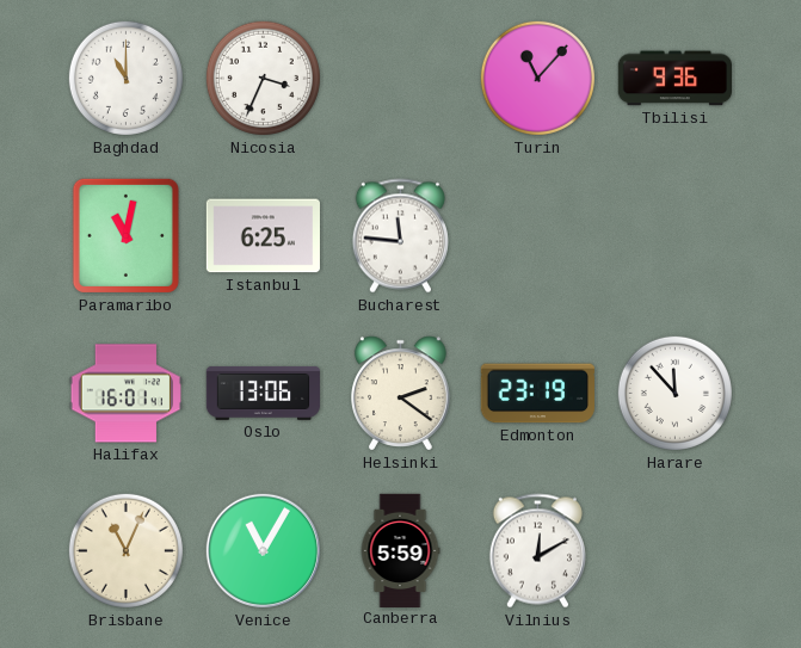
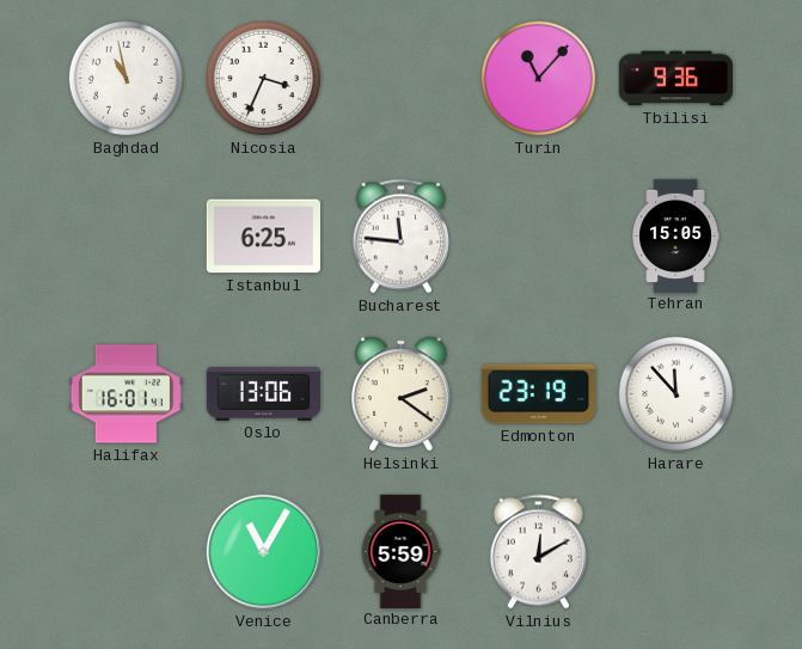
Baghdad: 11:00 -> 10:58
Paramaribo: 11:02 -> none
Tehran: none -> 15:05
Brisbane: 11:04 -> none
